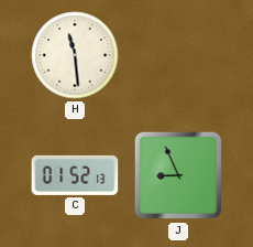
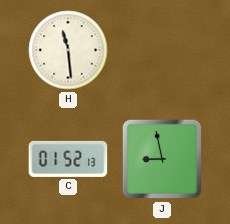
J: 8:56 -> 8:58
